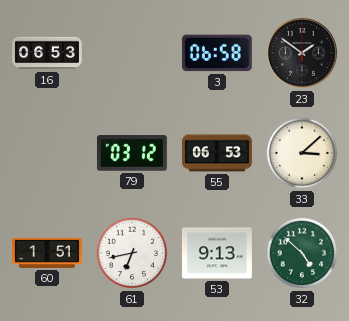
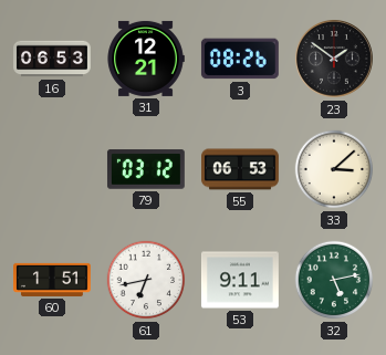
31: none -> 12:21
3: 06:58 -> 08:26
53: 9:13 -> 9:11
32: 4:52 -> 5:13
